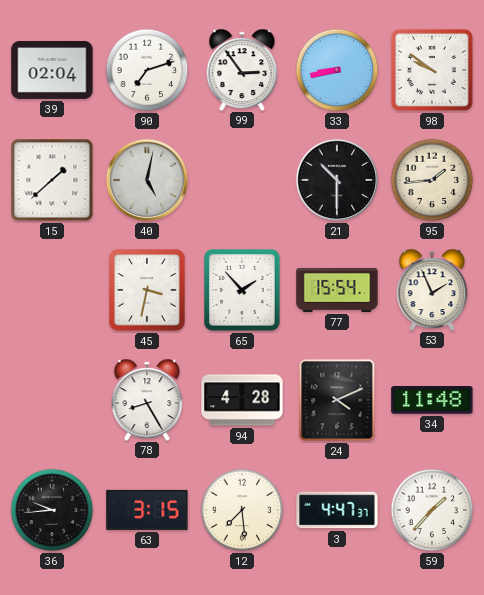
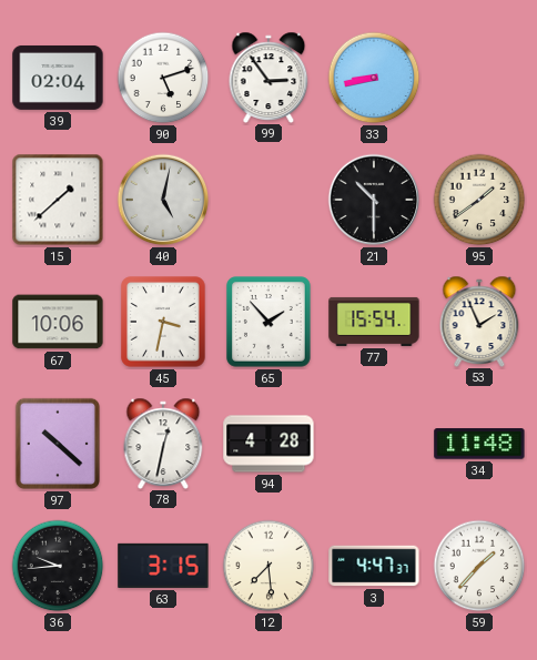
90: 7:12 -> 5:12
98: 9:51 -> none
95: 1:44 -> 1:39
67: none -> 10:06
97: none -> 10:22
78: 8:25 -> 12:32
24: 4:11 -> none
